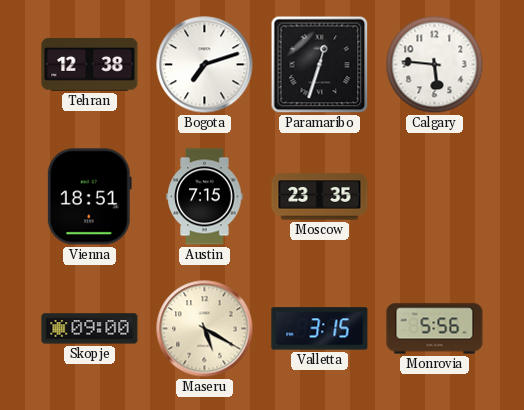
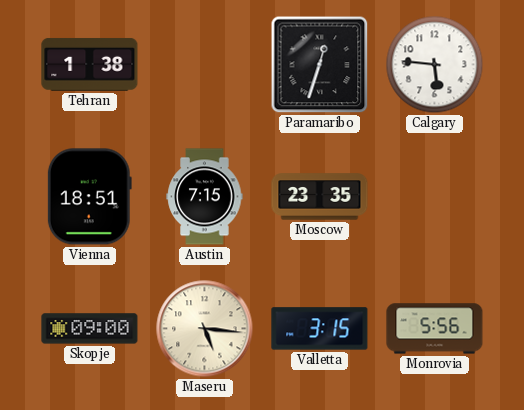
Tehran: 12:38 -> 1:38
Bogota: 7:12 -> none
Maseru: 5:20 -> 5:16
